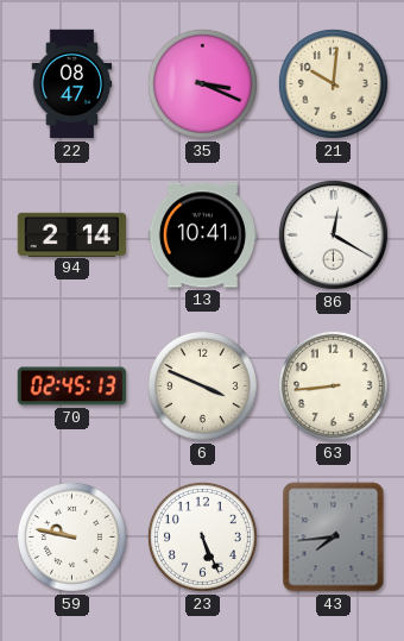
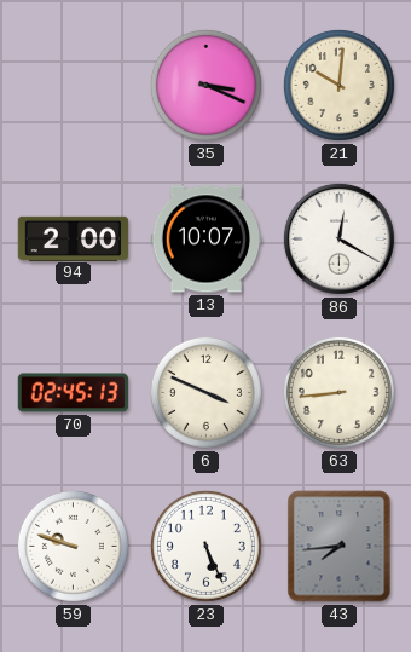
22: 08:47 -> none
94: 2:14 -> 2:00
13: 10:41 -> 10:07
59: 9:47 -> 9:48
